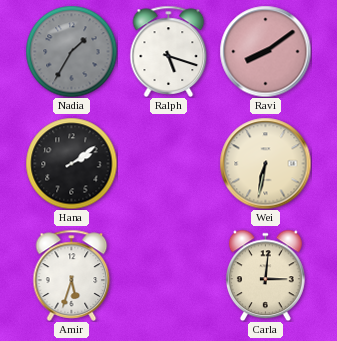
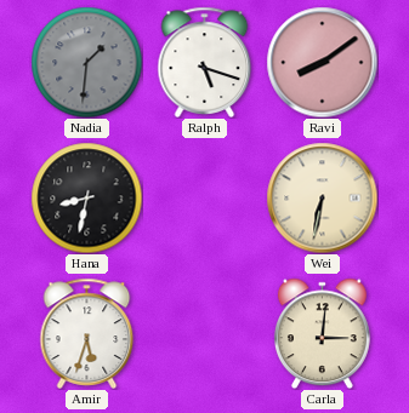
Nadia: 1:35 -> 1:31
Hana: 2:09 -> 8:32
